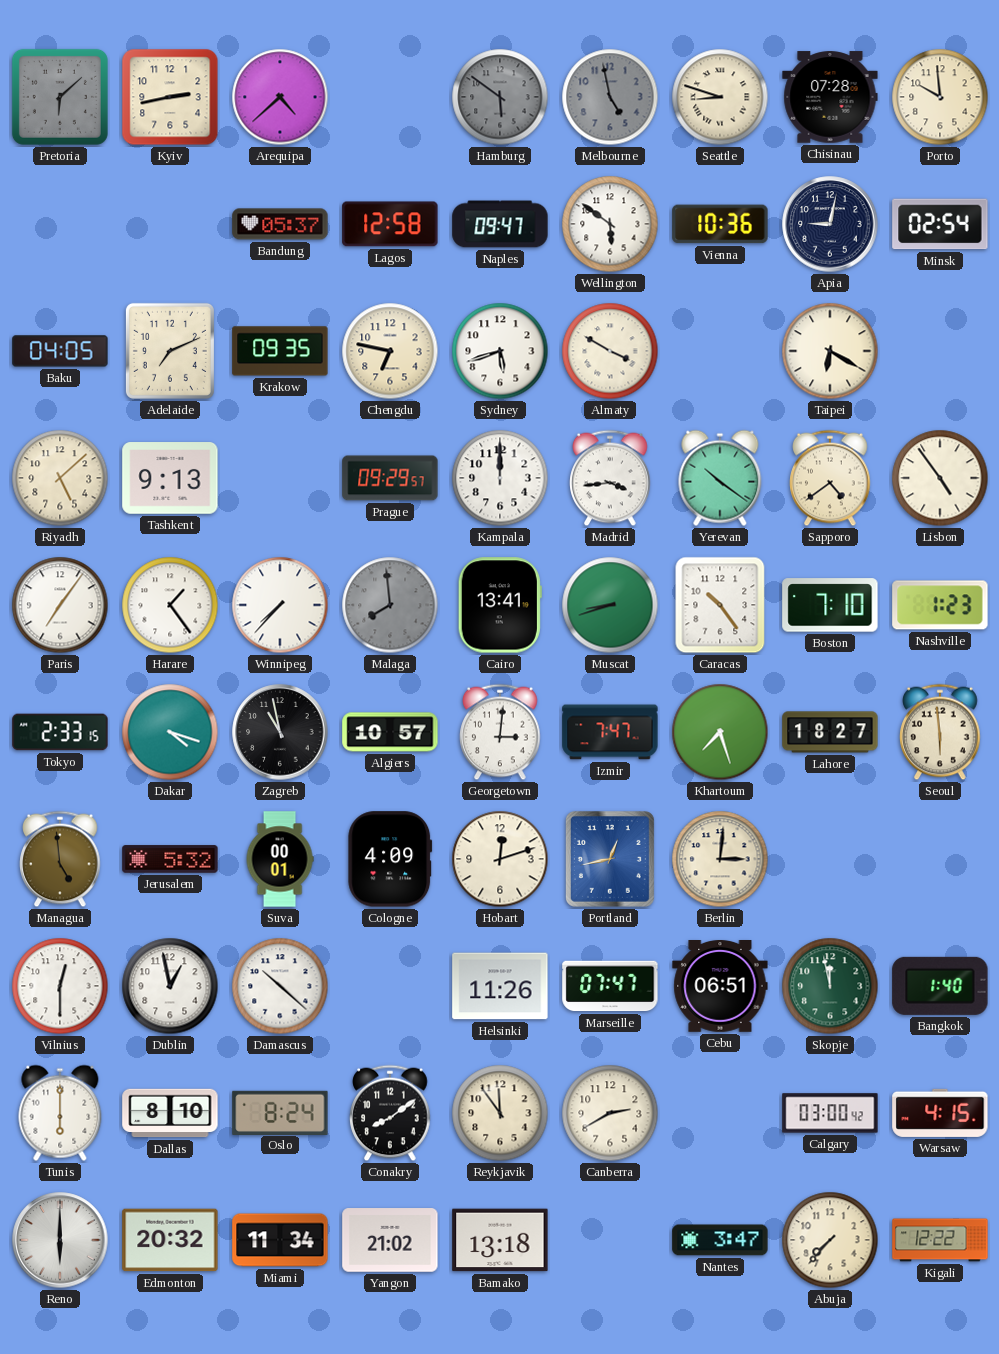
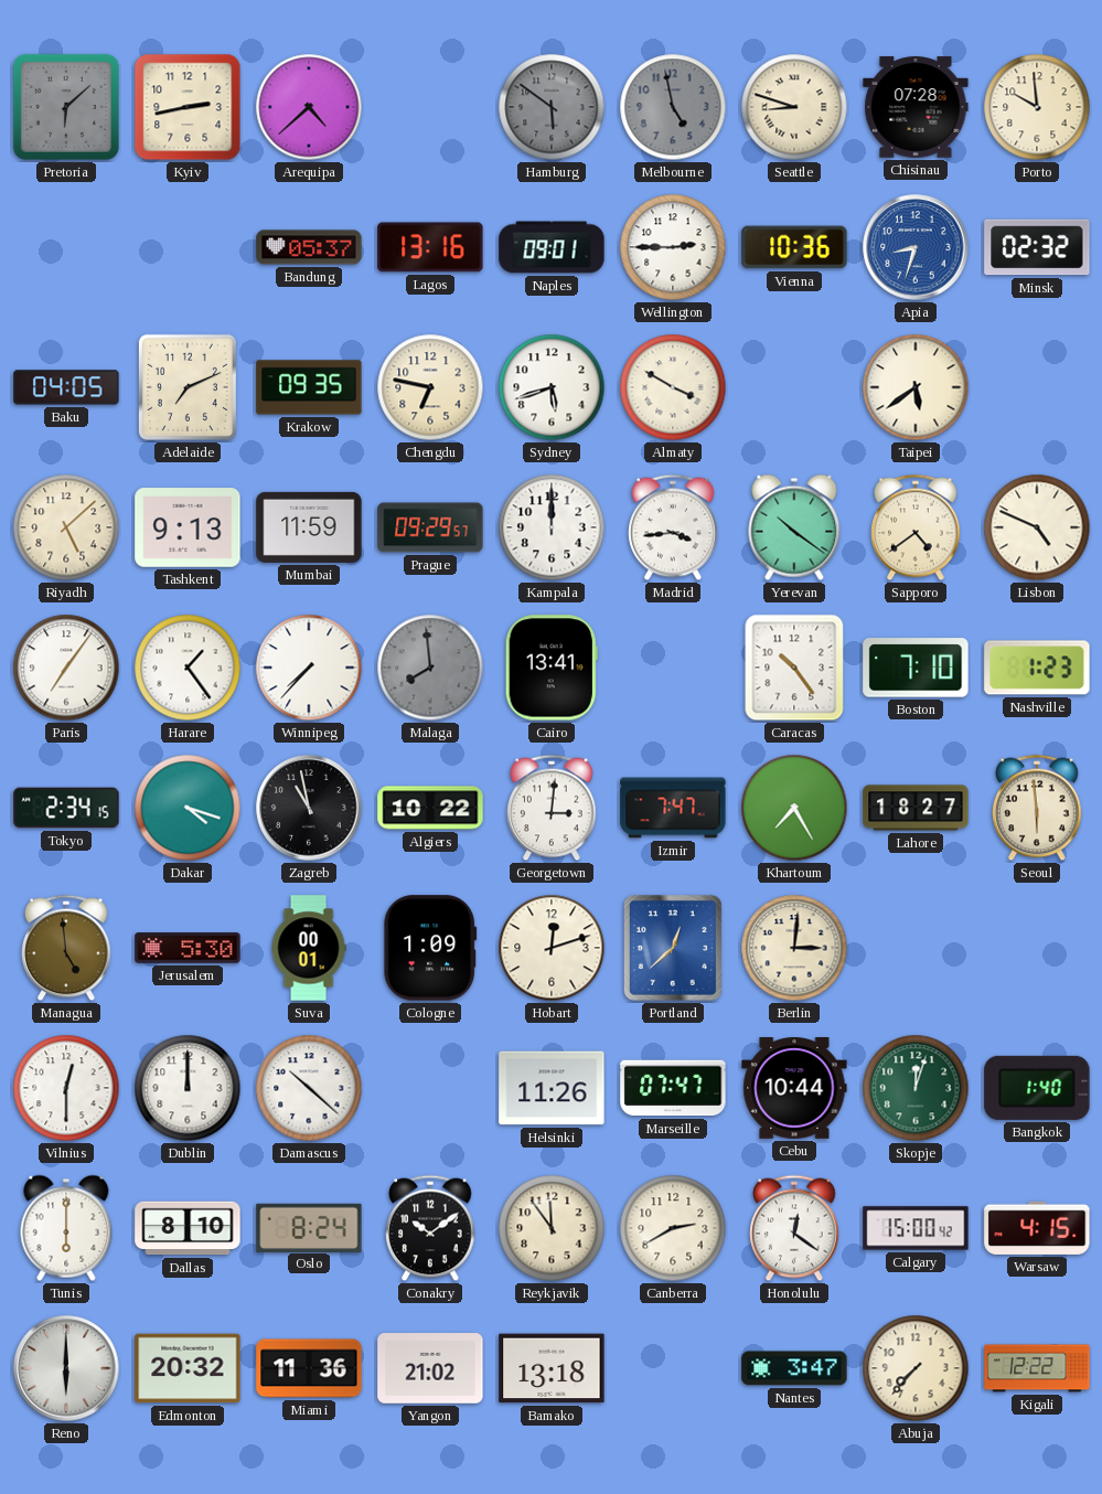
Lagos: 12:58 -> 13:16
Naples: 09:47 -> 09:01
Wellington: 5:51 -> 2:45
Apia: 9:02 -> 8:33
Apia dial: navy -> blue
Minsk: 02:54 -> 02:32
Taipei: 6:20 -> 5:39
Mumbai: none -> 11:59
Lisbon: 4:54 -> 4:49
Muscat: 8:42 -> none
Tokyo: 2:33 -> 2:34
Algiers: 10:57 -> 10:22
Khartoum: 7:27 -> 7:25
Jerusalem: 5:32 -> 5:30
Cologne: 4:09 -> 1:09
Portland: 12:43 -> 12:38
Dublin: 12:58 -> 12:00
Cebu: 06:51 -> 10:44
Skopje: 11:58 -> 12:03
Conakry: 8:09 -> 10:09
Honolulu: none -> 12:21
Calgary: 03:00 -> 15:00
Miami: 11:34 -> 11:36
